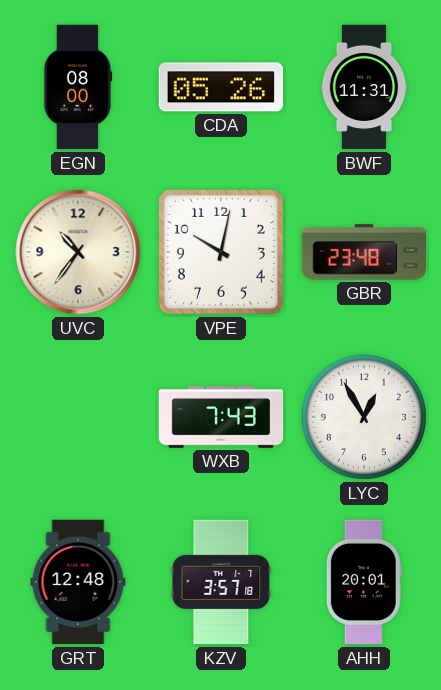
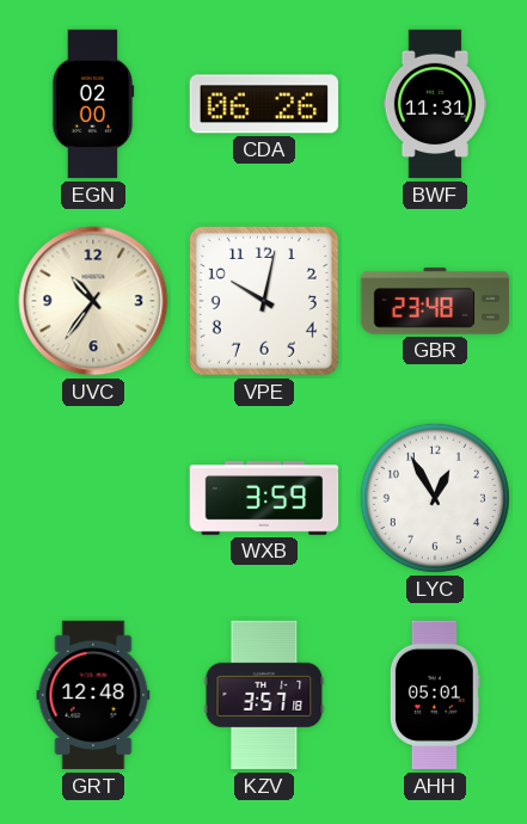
EGN: 08:00 -> 02:00
CDA: 05:26 -> 06:26
WXB: 7:43 -> 3:59
AHH: 20:01 -> 05:01
